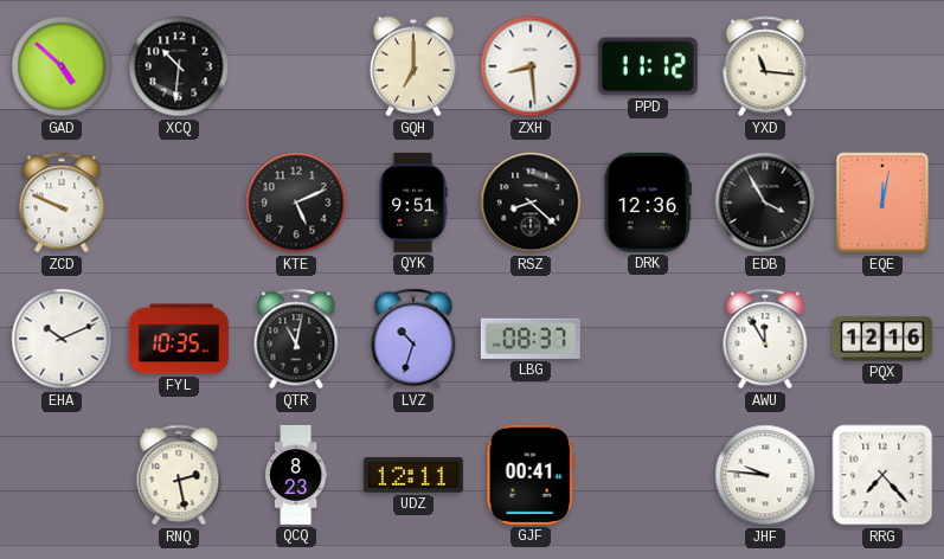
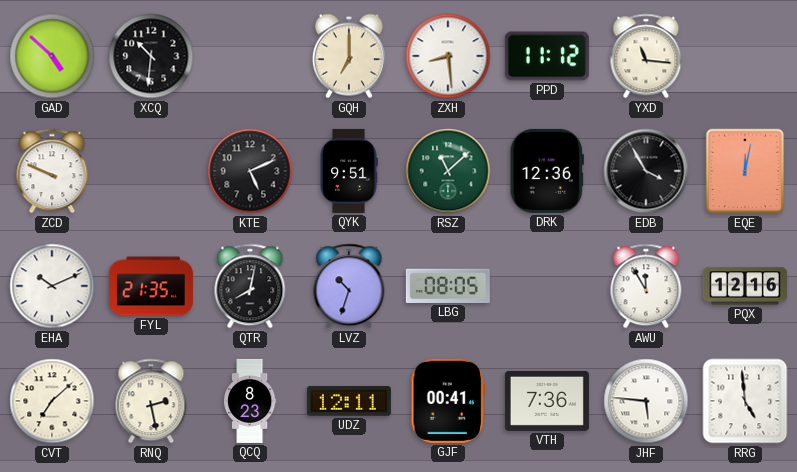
RSZ: 8:22 -> 11:08
RSZ dial: black -> green
FYL: 10:35 -> 21:35
QTR: 11:02 -> 8:02
LBG: 08:37 -> 08:05
CVT: none -> 7:08
VTH: none -> 7:36
JHF: 9:46 -> 5:46
RRG: 7:23 -> 4:59
